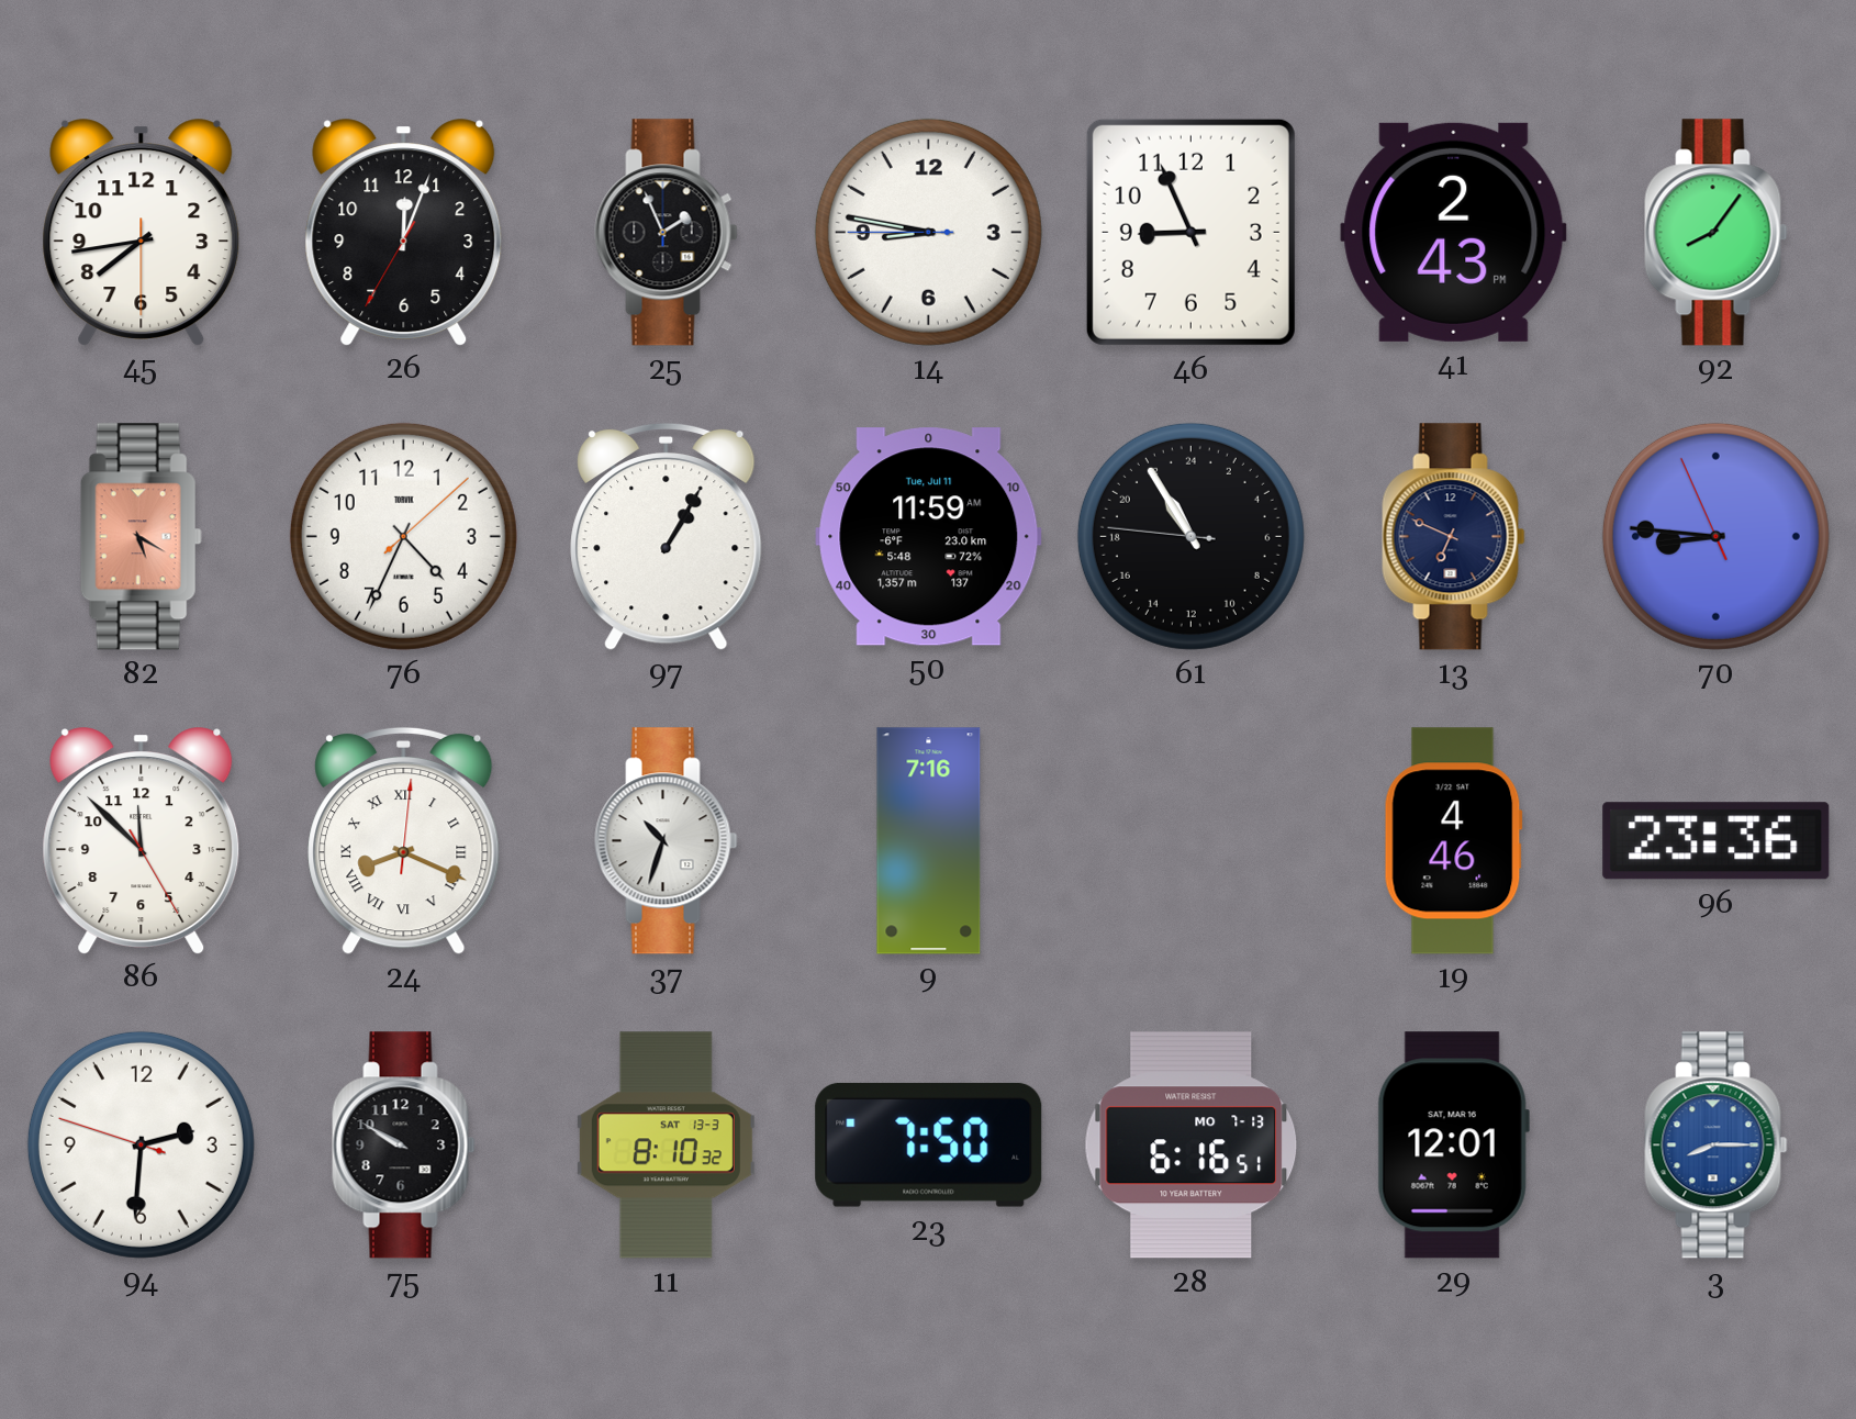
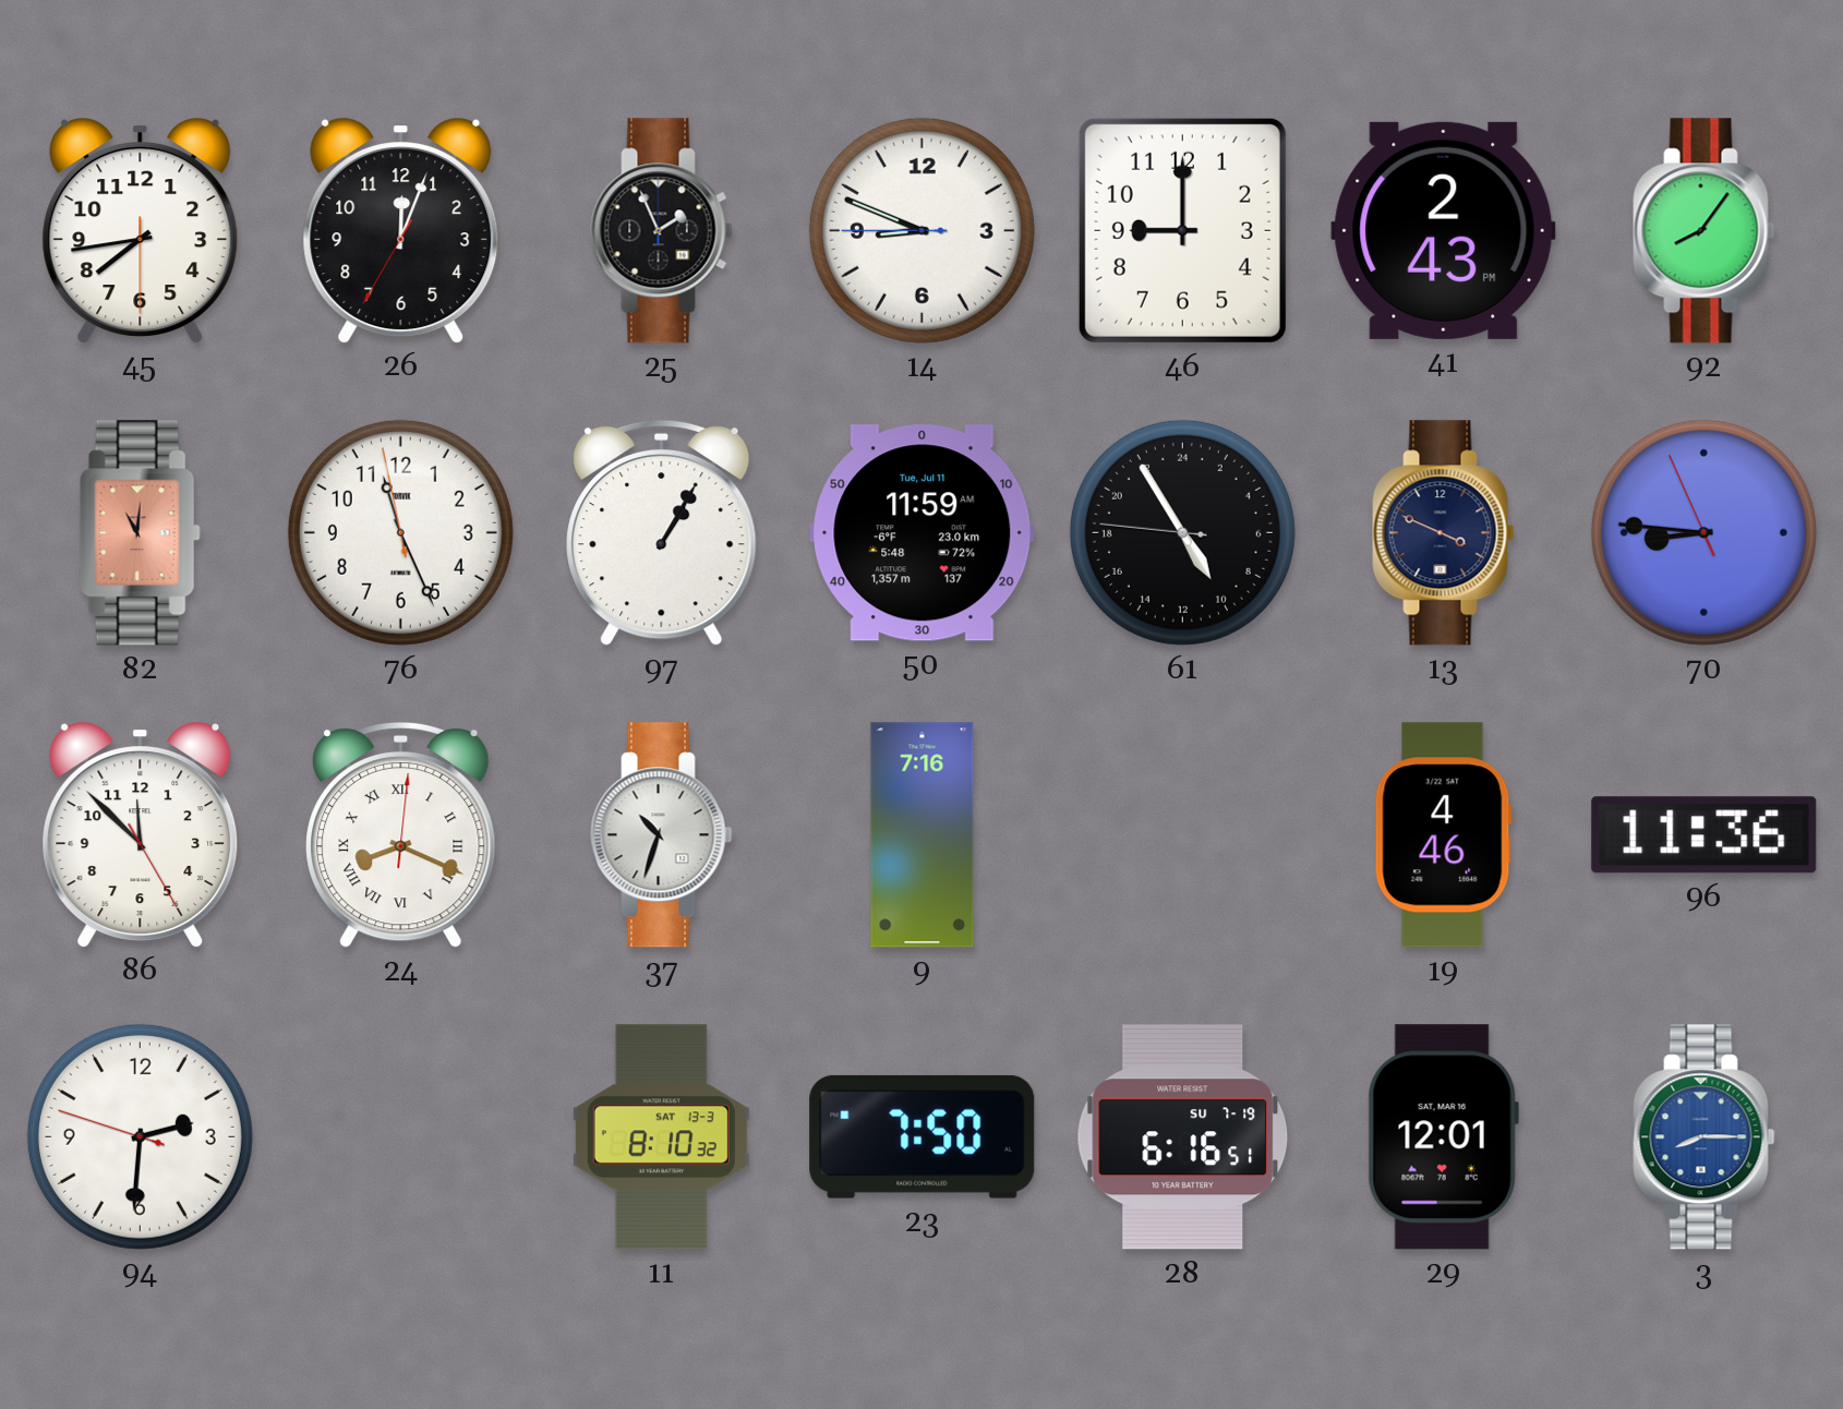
14: 8:46 -> 8:48
46: 8:56 -> 9:00
82: 5:20 -> 11:01
76: 4:34 -> 11:25
61: 21:54 -> 9:54
13: 6:49 -> 3:49
96: 23:36 -> 11:36
75: 9:50 -> none
28 date: MO 7-13 -> SU 7-19
